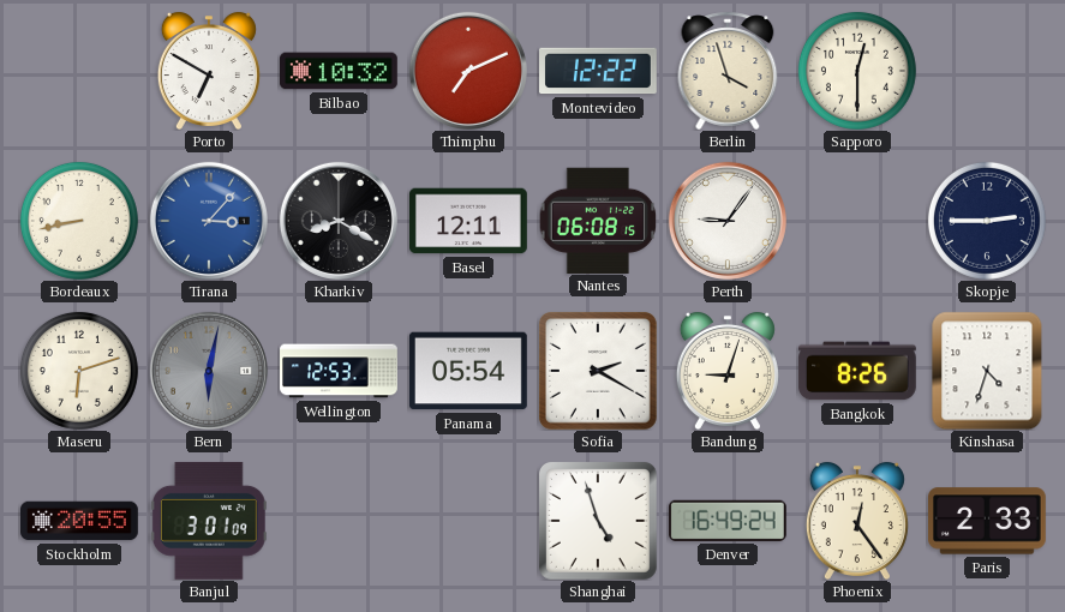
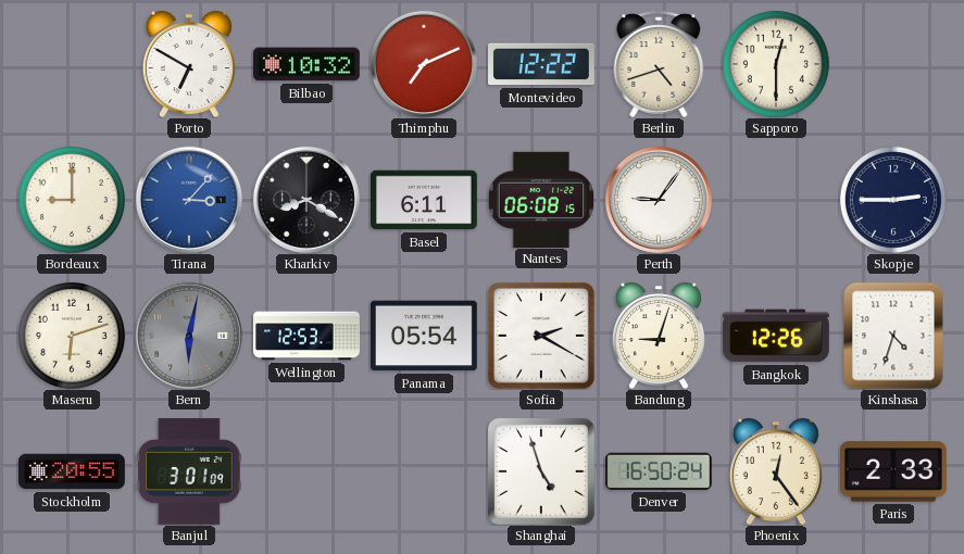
Berlin: 3:57 -> 4:42
Bordeaux: 8:43 -> 9:00
Basel: 12:11 -> 6:11
Bangkok: 8:26 -> 12:26
Denver: 16:49 -> 16:50
